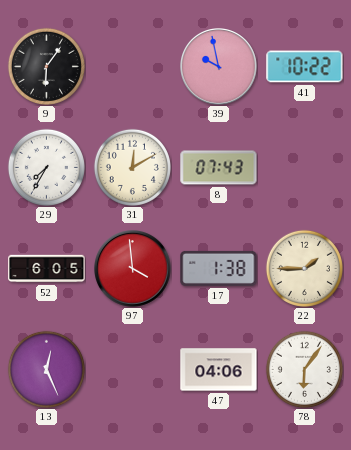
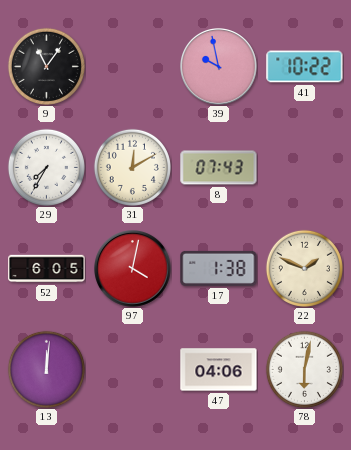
9: 6:06 -> 11:06
97: 3:59 -> 4:02
22: 1:45 -> 1:49
13: 12:26 -> 12:01
78: 6:06 -> 6:02
